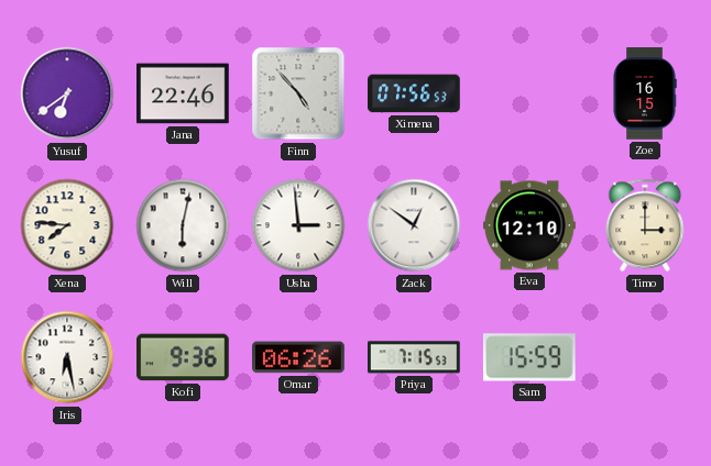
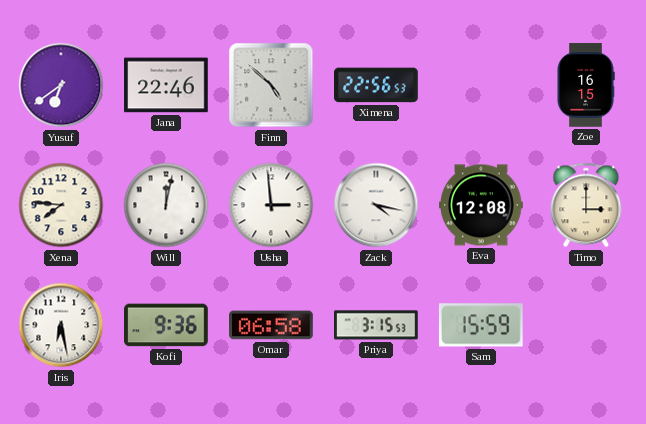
Finn: 4:53 -> 4:52
Ximena: 07:56 -> 22:56
Will: 6:02 -> 12:02
Zack: 12:51 -> 4:17
Eva: 12:10 -> 12:08
Omar: 06:26 -> 06:58
Priya: 7:15 -> 3:15
